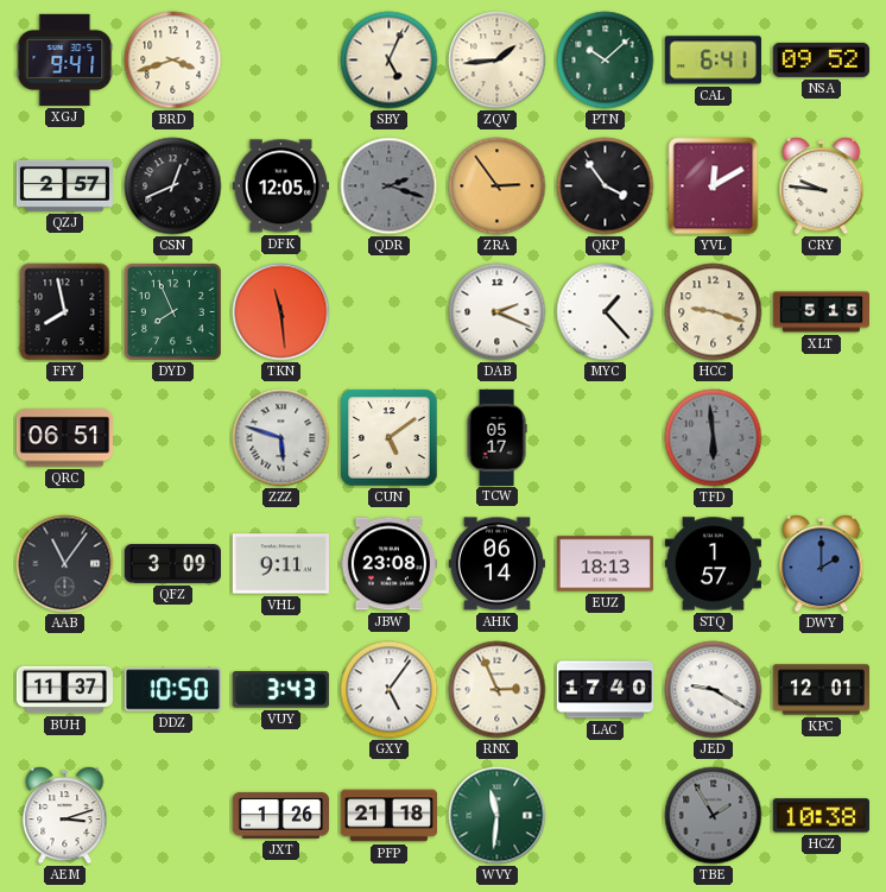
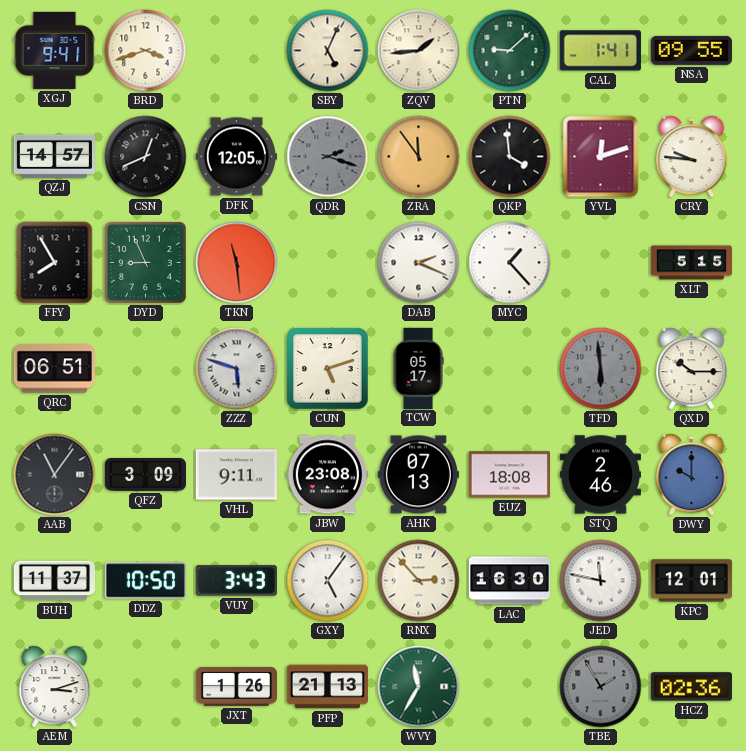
PTN: 10:08 -> 9:08
CAL: 6:41 -> 1:41
NSA: 09:52 -> 09:55
QZJ: 2:57 -> 14:57
ZRA: 2:54 -> 11:54
QKP: 3:54 -> 3:59
YVL: 12:10 -> 12:12
FFY: 7:58 -> 7:55
DYD: 7:56 -> 8:56
HCC: 9:18 -> none
CUN: 5:09 -> 5:12
QXD: none -> 10:15
AHK: 06:14 -> 07:13
EUZ: 18:13 -> 18:08
STQ: 1:57 -> 2:46
DWY: 2:00 -> 10:00
RNX: 2:56 -> 2:53
LAC: 17:40 -> 16:30
JED: 9:20 -> 11:47
PFP: 21:18 -> 21:13
WVY: 11:31 -> 11:35
HCZ: 10:38 -> 02:36
